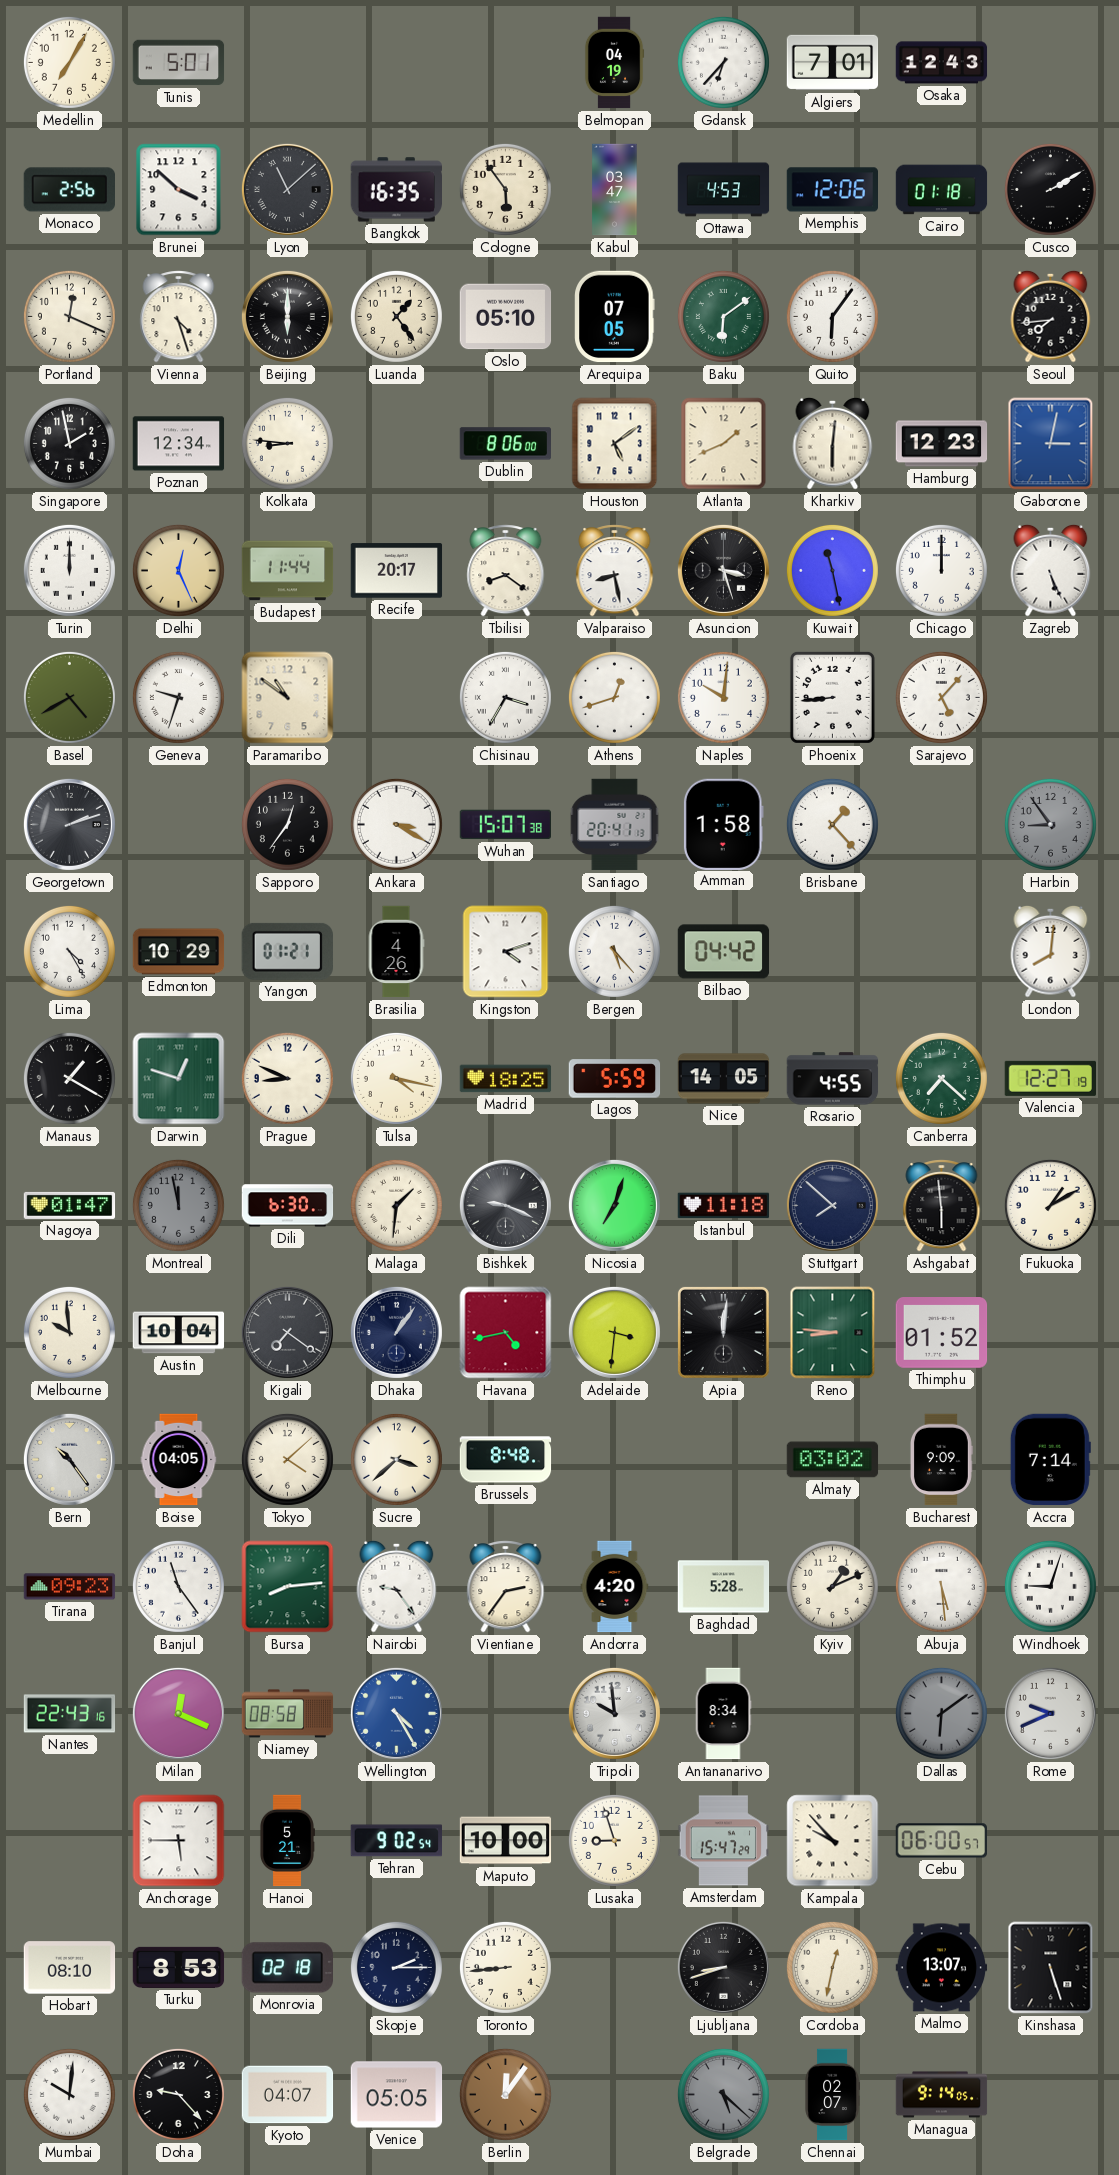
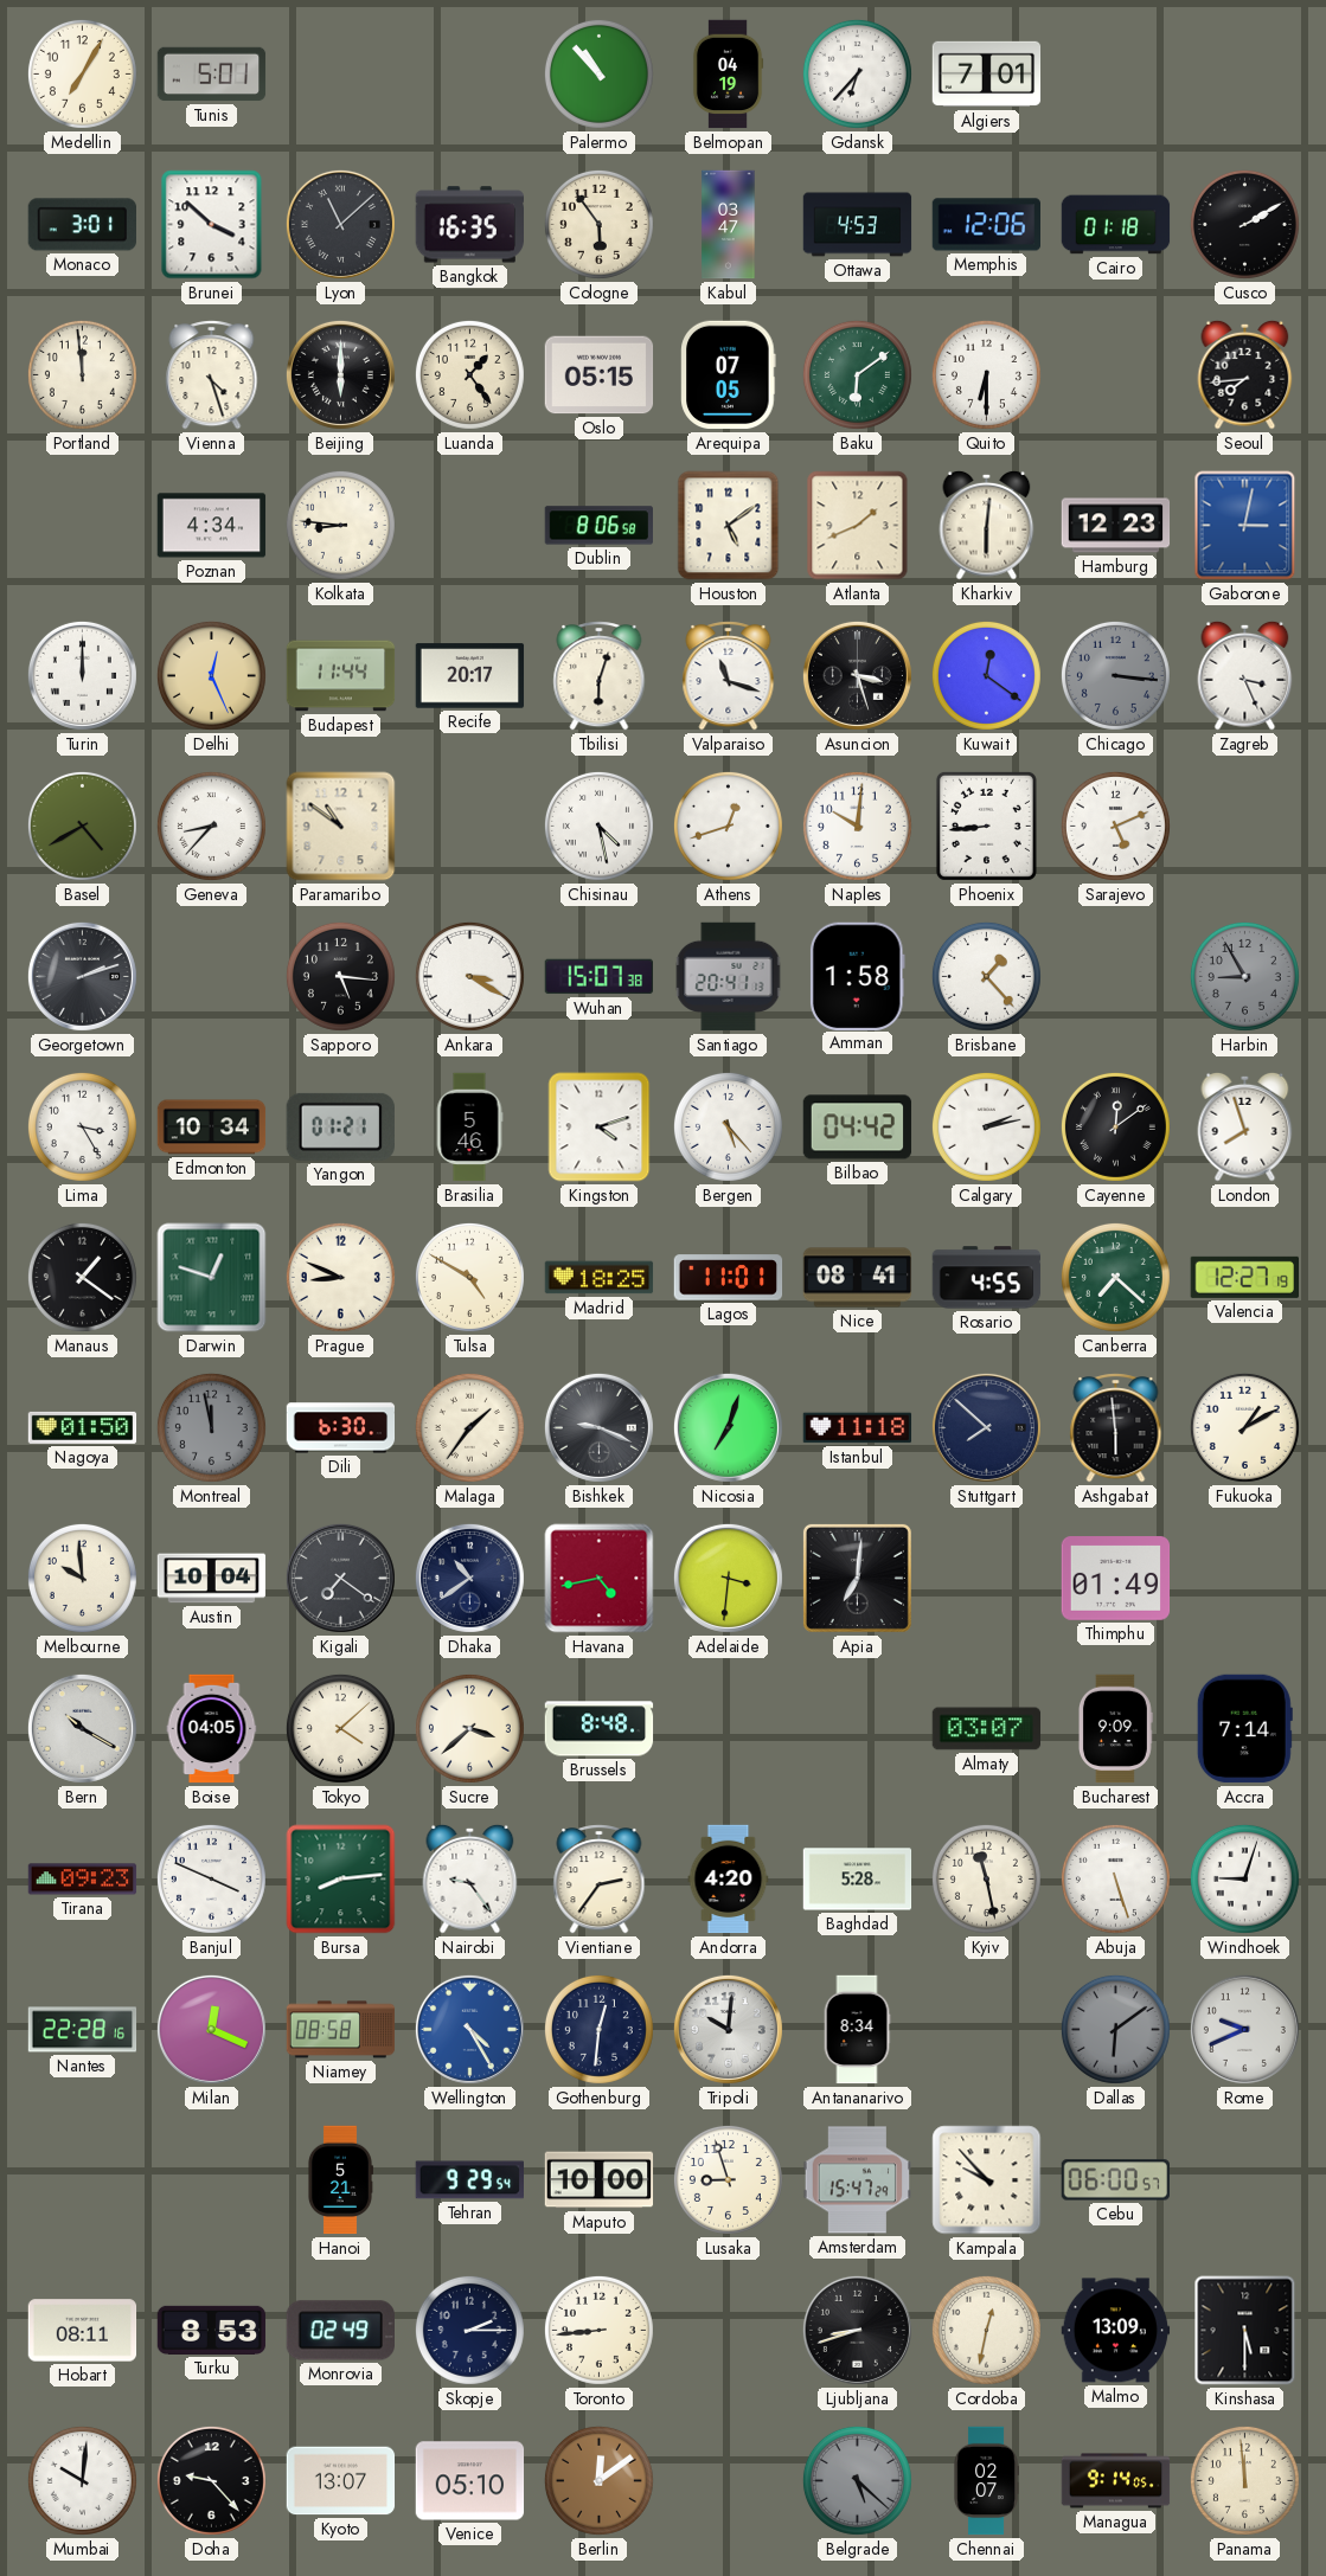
Palermo: none -> 10:53
Osaka: 12:43 -> none
Monaco: 2:56 -> 3:01
Portland: 12:19 -> 11:59
Oslo: 05:10 -> 05:15
Quito: 6:06 -> 6:30
Singapore: 1:58 -> none
Poznan: 12:34 -> 4:34
Dublin: 8:06:00 -> 8:06:58
Tbilisi: 8:21 -> 6:03
Valparaiso: 8:28 -> 11:18
Kuwait: 11:28 -> 12:21
Chicago: 12:00 -> 3:16
Chicago dial: white -> grey
Zagreb: 5:26 -> 3:26
Geneva: 9:33 -> 8:37
Chisinau: 3:35 -> 4:28
Sarajevo: 5:07 -> 5:11
Sapporo: 12:36 -> 5:16
Harbin: 8:54 -> 8:55
Lima: 4:25 -> 3:25
Edmonton: 10:29 -> 10:34
Brasilia: 4:26 -> 5:46
Calgary: none -> 2:13
Cayenne: none -> 12:09
London: 8:01 -> 7:57
Manaus: 1:20 -> 1:21
Tulsa: 4:17 -> 4:50
Lagos: 5:59 -> 11:01
Nice: 14:05 -> 08:41
Nagoya: 01:47 -> 01:50
Malaga: 1:31 -> 1:36
Dhaka: 1:06 -> 10:39
Apia: 12:01 -> 7:01
Reno: 8:46 -> none
Thimphu: 01:52 -> 01:49
Bern: 10:24 -> 10:20
Almaty: 03:02 -> 03:07
Banjul: 11:24 -> 3:49
Kyiv: 1:11 -> 11:28
Abuja: 5:29 -> 5:27
Nantes: 22:43 -> 22:28
Gothenburg: none -> 12:31
Tripoli: 9:59 -> 10:01
Anchorage: 5:45 -> none
Tehran: 9:02 -> 9:29
Hobart: 08:10 -> 08:11
Monrovia: 02:18 -> 02:49
Malmo: 13:07 -> 13:09
Kinshasa: 5:27 -> 5:30
Kyoto: 04:07 -> 13:07
Venice: 05:05 -> 05:10
Berlin: 12:06 -> 12:09
Panama: none -> 11:59
